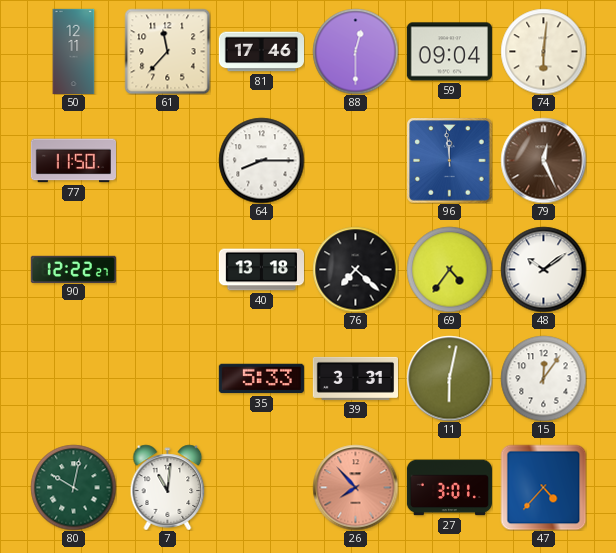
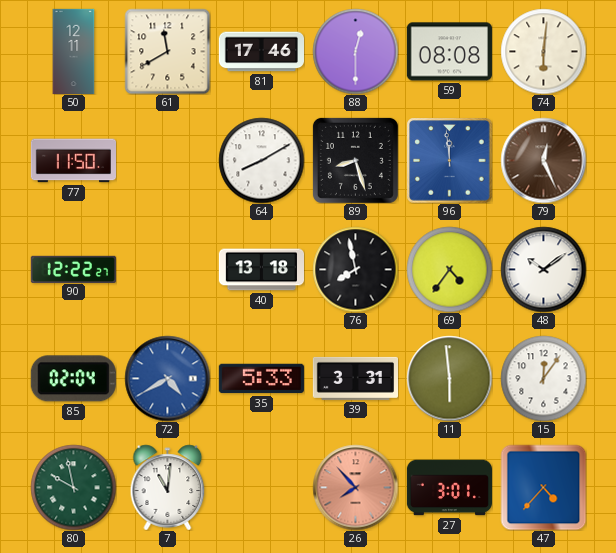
61: 11:37 -> 11:40
59: 09:04 -> 08:08
64: 8:15 -> 8:10
89: none -> 8:27
76: 7:22 -> 7:58
85: none -> 02:04
72: none -> 4:40
11: 6:02 -> 5:59
80: 10:02 -> 9:58
